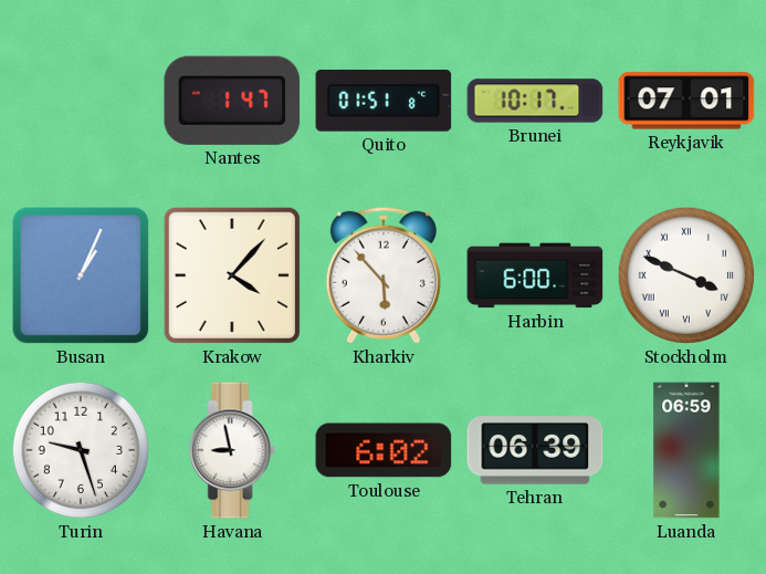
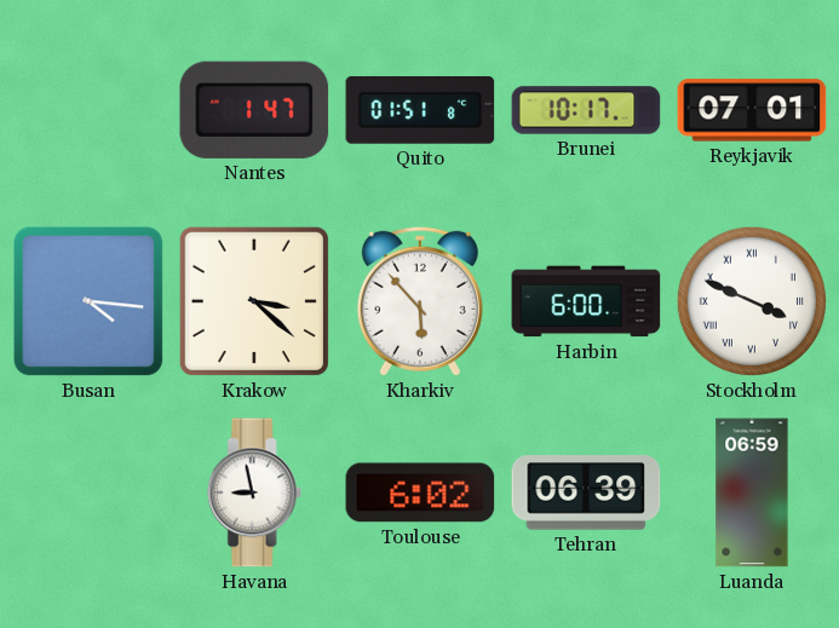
Busan: 1:04 -> 4:16
Krakow: 4:07 -> 3:22
Turin: 9:27 -> none
